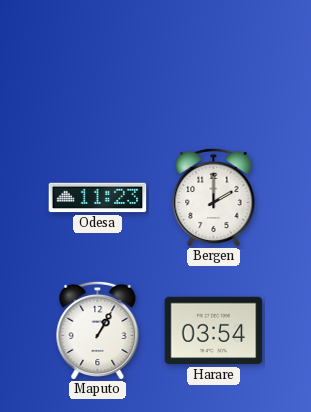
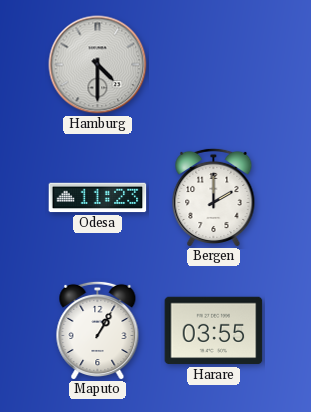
Hamburg: none -> 4:30
Harare: 03:54 -> 03:55
